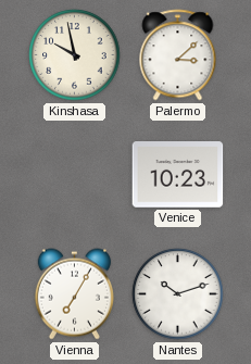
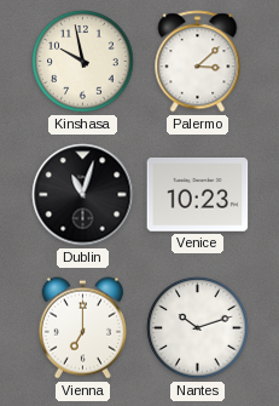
Dublin: none -> 11:03
Vienna: 7:05 -> 7:00
